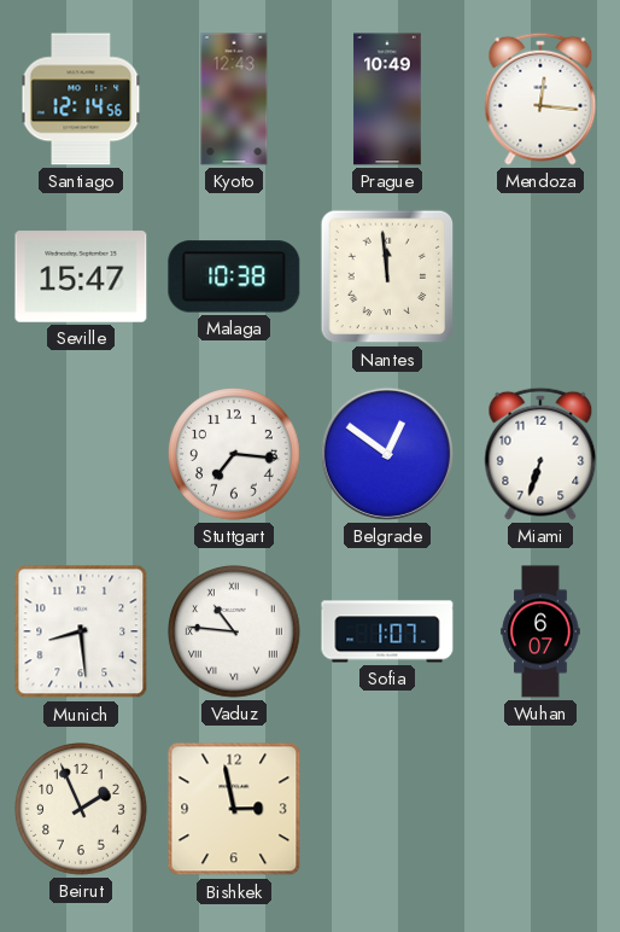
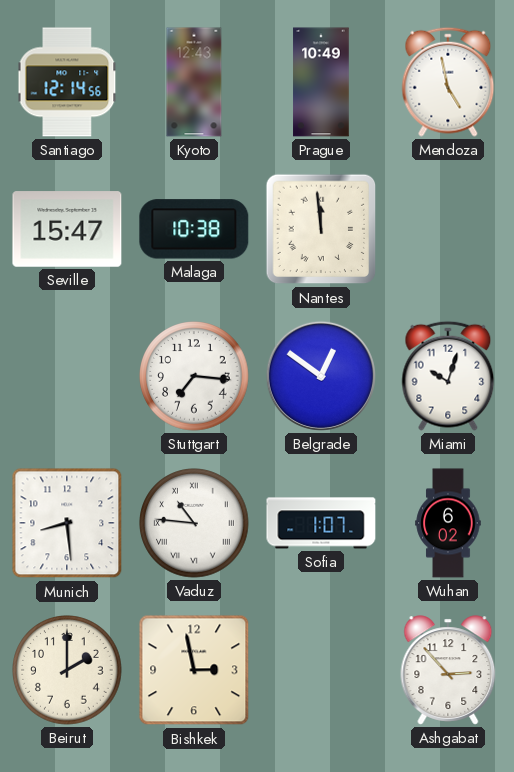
Mendoza: 12:16 -> 4:58
Miami: 6:33 -> 10:03
Wuhan: 6:07 -> 6:02
Beirut: 1:56 -> 2:00
Ashgabat: none -> 2:53
